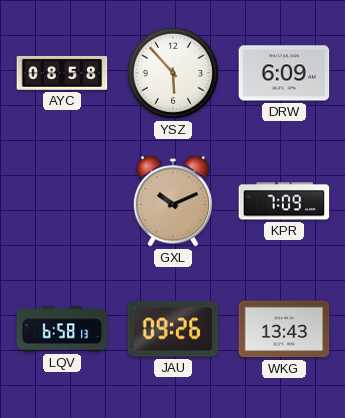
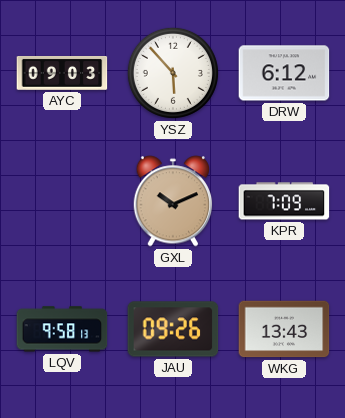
AYC: 08:58 -> 09:03
DRW: 6:09 -> 6:12
LQV: 6:58 -> 9:58
